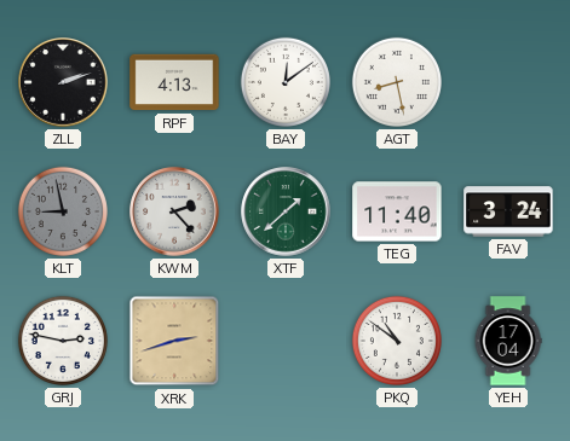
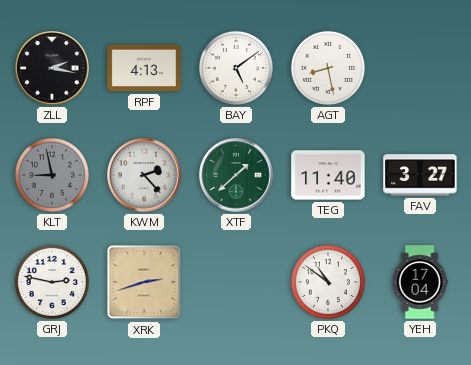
ZLL: 2:12 -> 2:17
BAY: 12:09 -> 5:09
FAV: 3:24 -> 3:27
